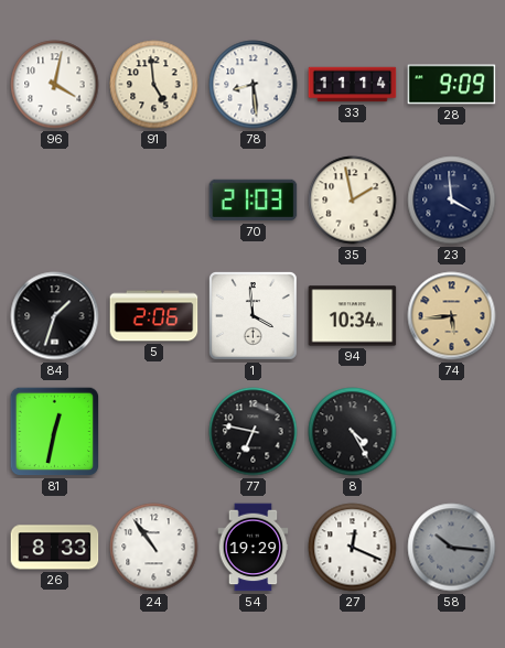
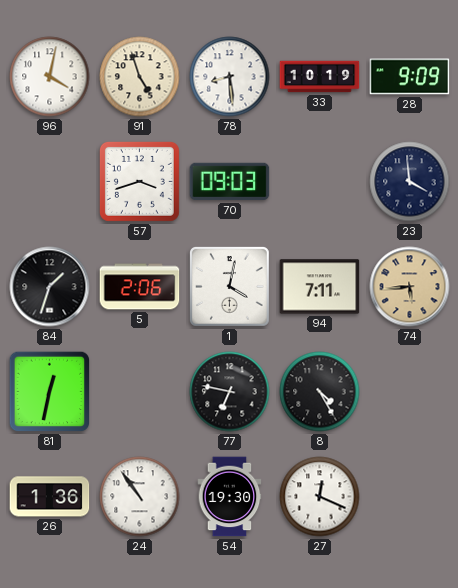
91: 4:59 -> 4:57
33: 11:14 -> 10:19
57: none -> 3:42
70: 21:03 -> 09:03
35: 1:58 -> none
1: 3:59 -> 4:02
94: 10:34 -> 7:11
26: 8:33 -> 1:36
54: 19:29 -> 19:30
58: 10:16 -> none
